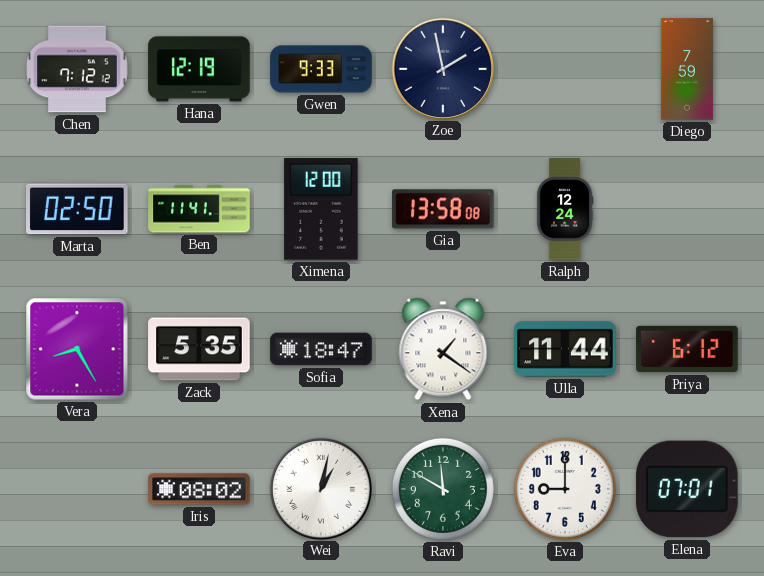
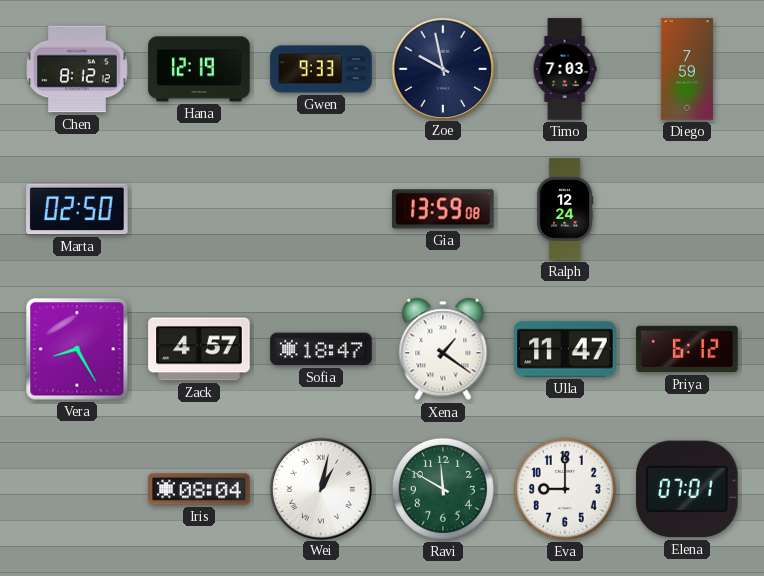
Chen: 7:12 -> 8:12
Zoe: 1:58 -> 9:58
Timo: none -> 7:03
Ben: 11:41 -> none
Ximena: 12:00 -> none
Gia: 13:58 -> 13:59
Zack: 5:35 -> 4:57
Ulla: 11:44 -> 11:47
Iris: 08:02 -> 08:04
